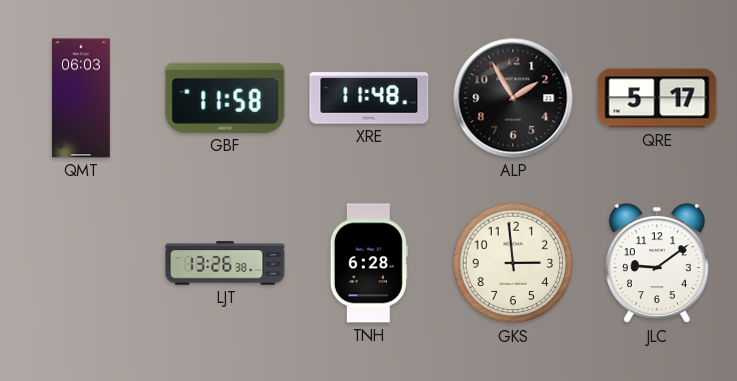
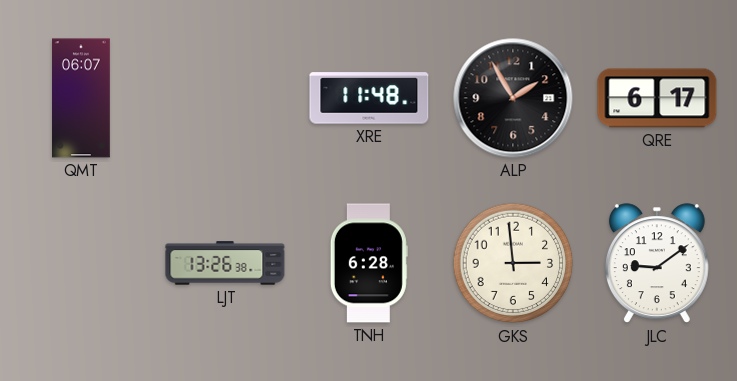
QMT: 06:03 -> 06:07
GBF: 11:58 -> none
QRE: 5:17 -> 6:17
